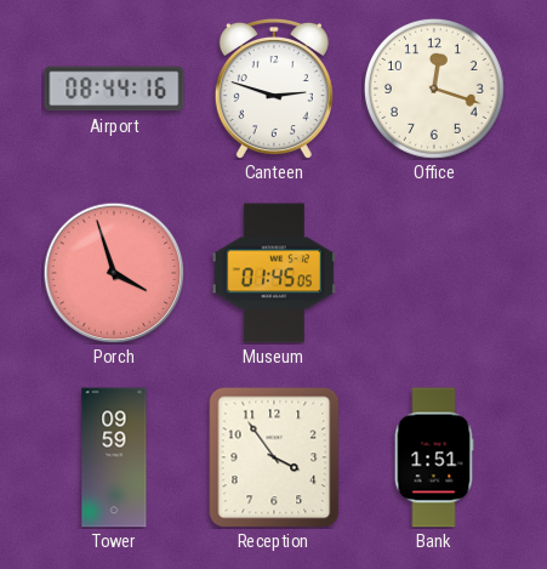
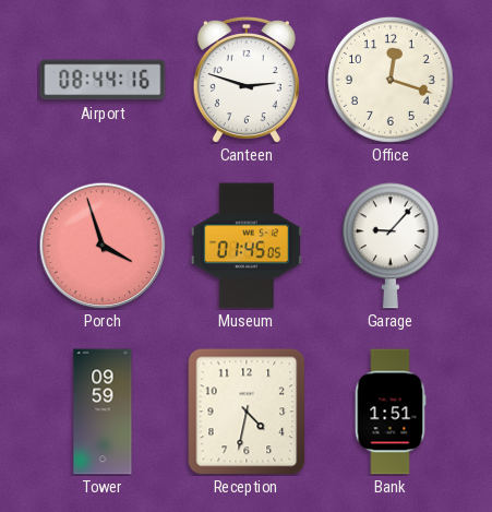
Garage: none -> 9:07
Reception: 3:54 -> 4:32
